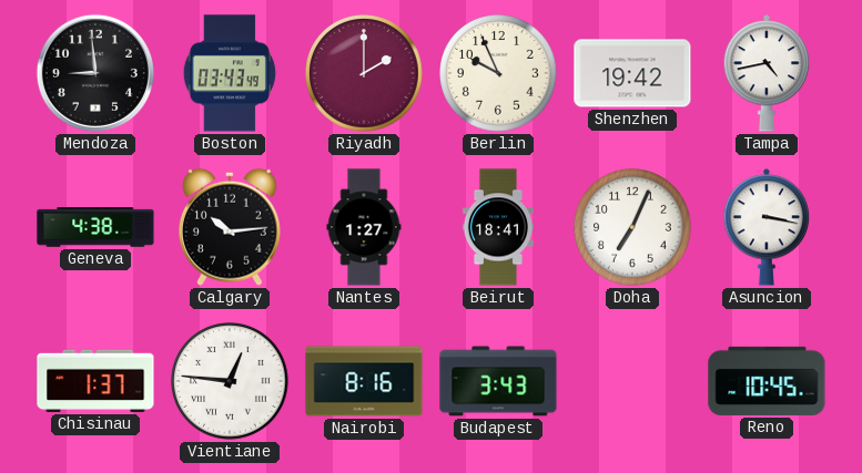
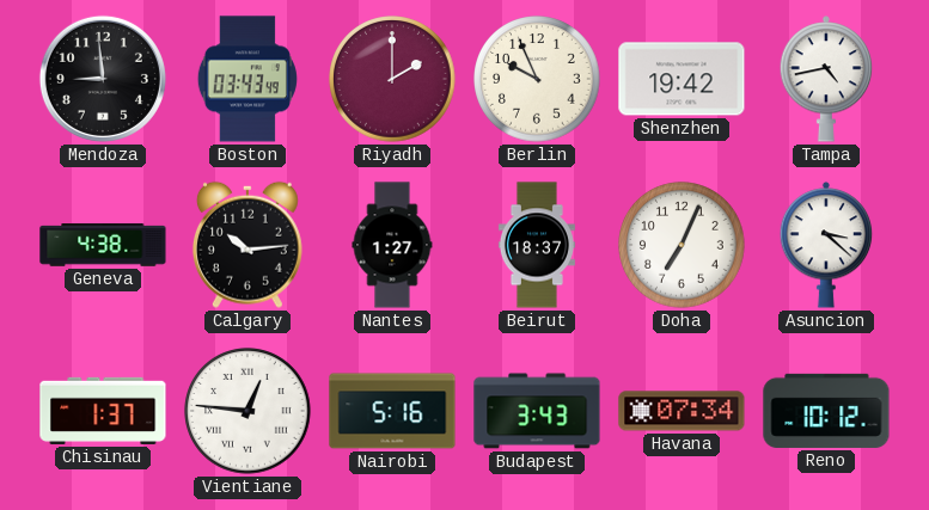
Beirut: 18:41 -> 18:37
Asuncion: 3:17 -> 3:22
Nairobi: 8:16 -> 5:16
Havana: none -> 07:34
Reno: 10:45 -> 10:12
